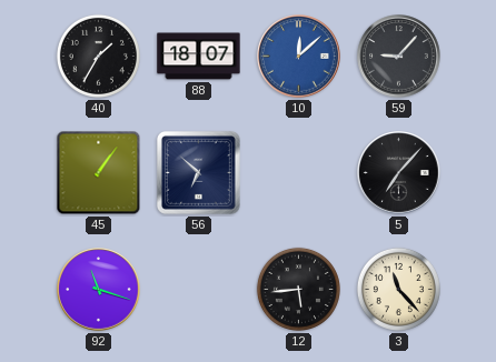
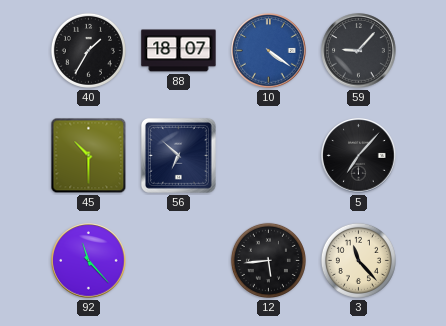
10: 12:08 -> 4:21
45: 1:06 -> 10:30
92: 11:18 -> 11:23
